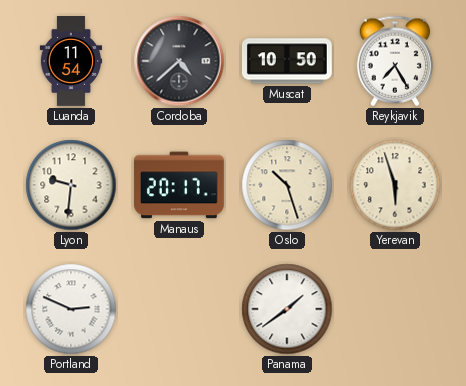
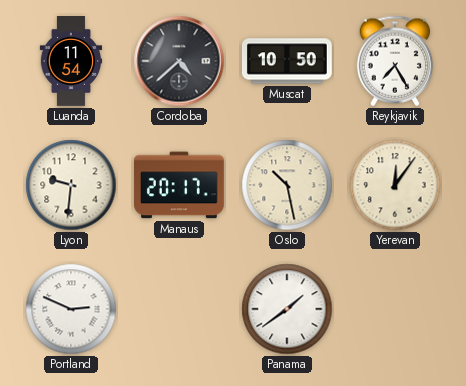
Oslo: 10:27 -> 10:28
Yerevan: 5:57 -> 12:06
